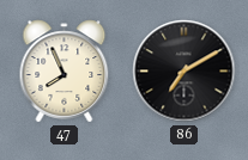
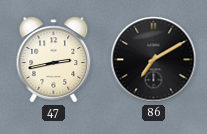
47: 7:56 -> 2:43
